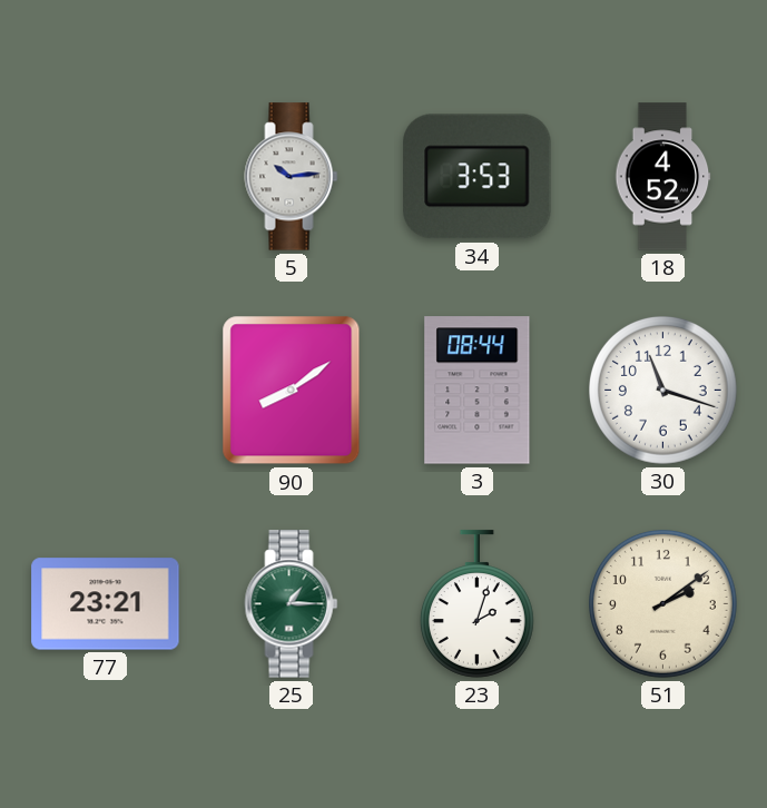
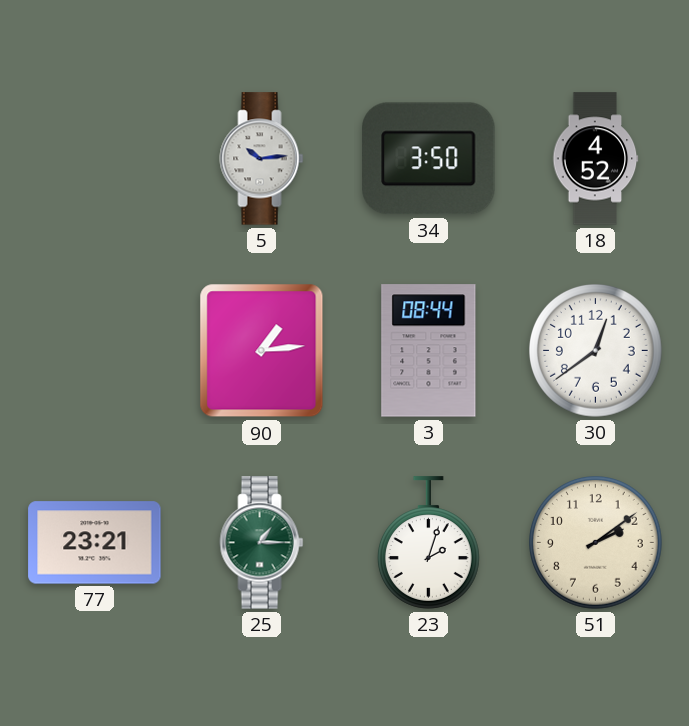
34: 3:53 -> 3:50
90: 8:09 -> 1:14
30: 11:18 -> 12:39
